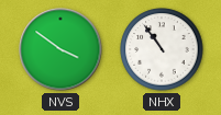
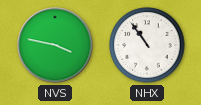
NVS: 3:51 -> 3:47
